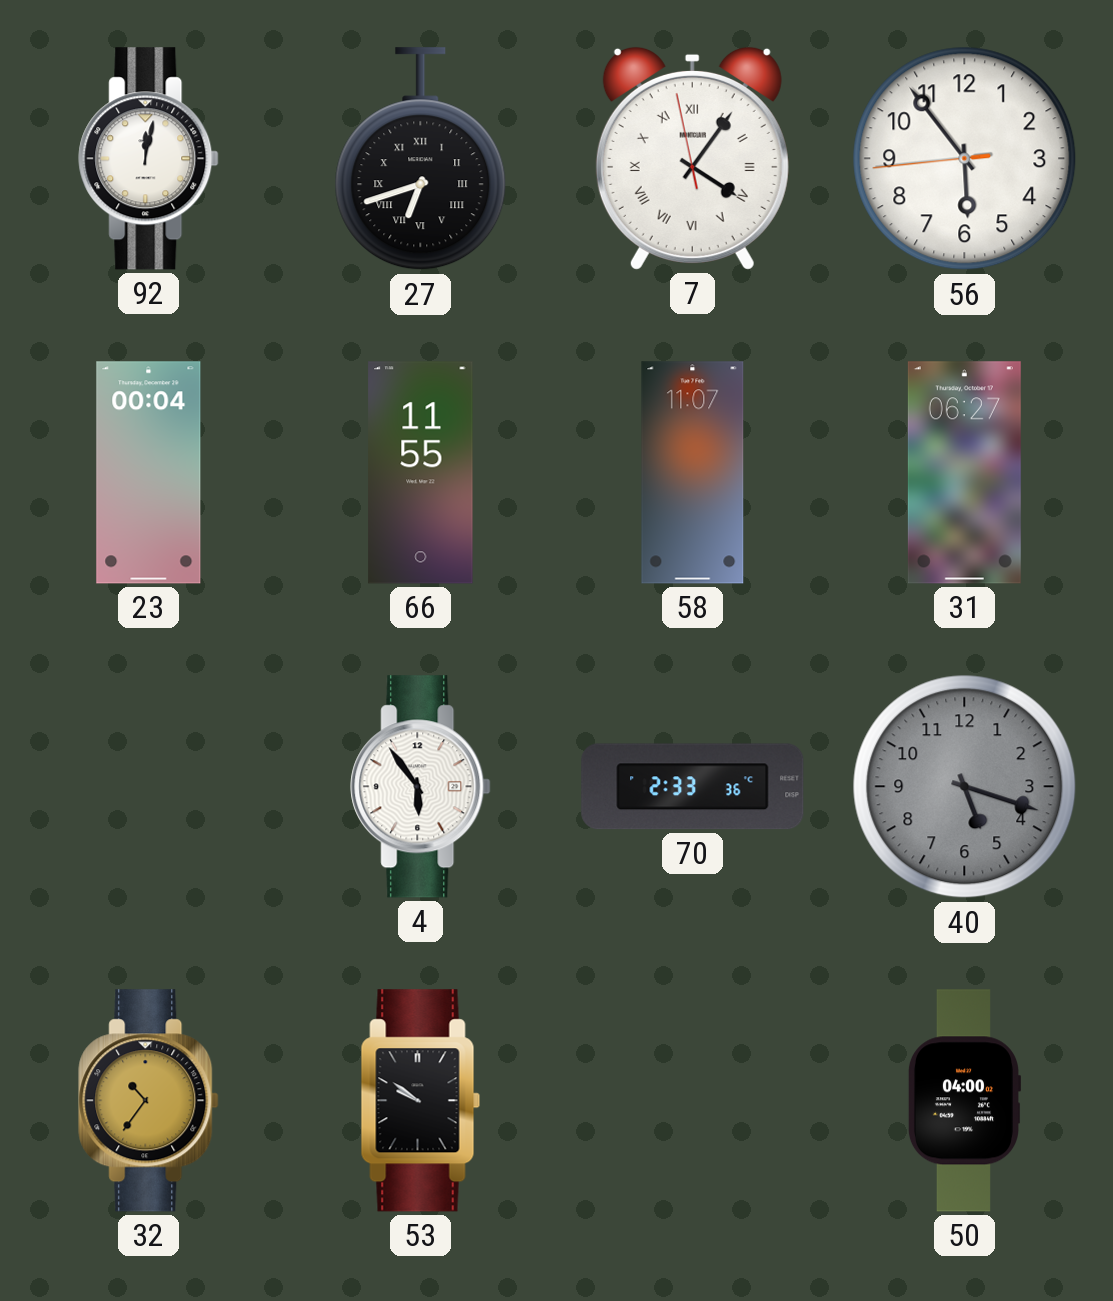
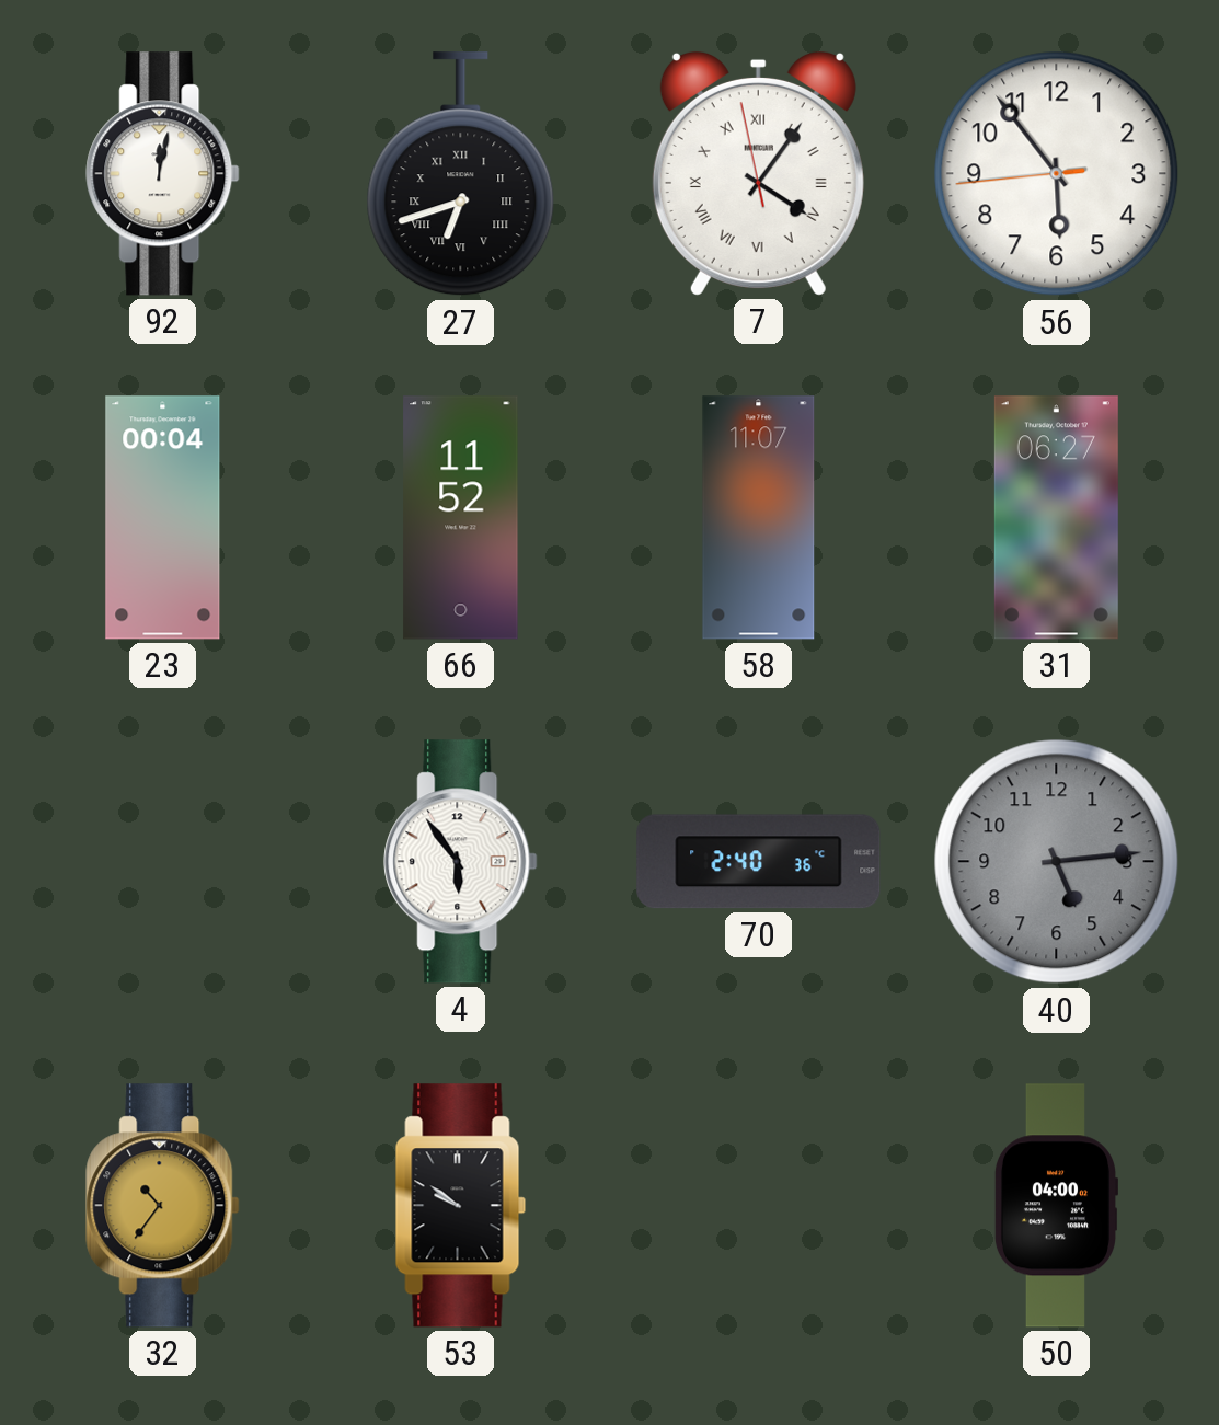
66: 11:55 -> 11:52
70: 2:33 -> 2:40
40: 5:18 -> 5:14
